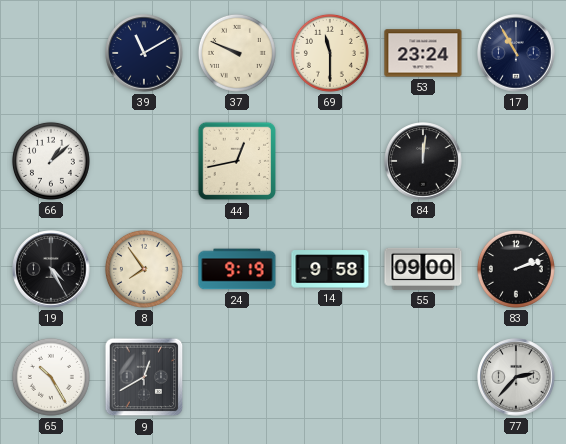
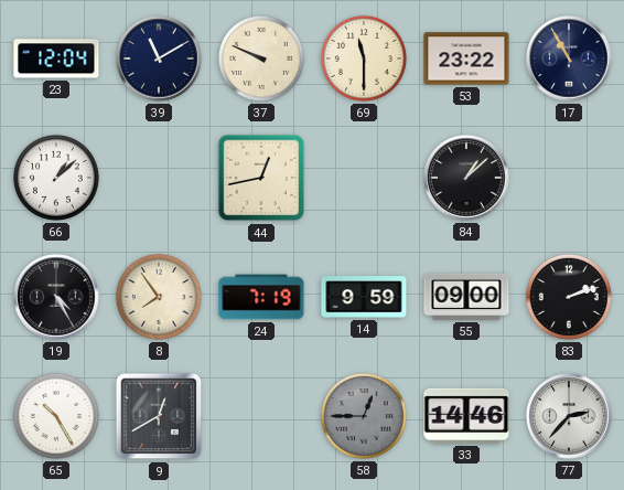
23: none -> 12:04
53: 23:24 -> 23:22
84: 12:01 -> 1:08
24: 9:19 -> 7:19
14: 9:58 -> 9:59
58: none -> 12:45
33: none -> 14:46
